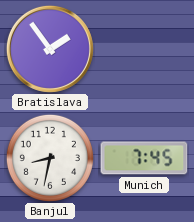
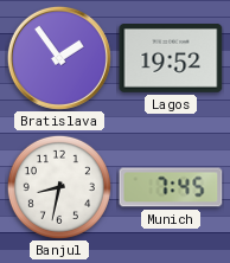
Lagos: none -> 19:52
